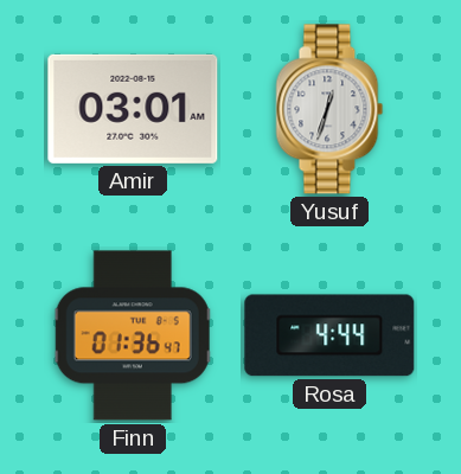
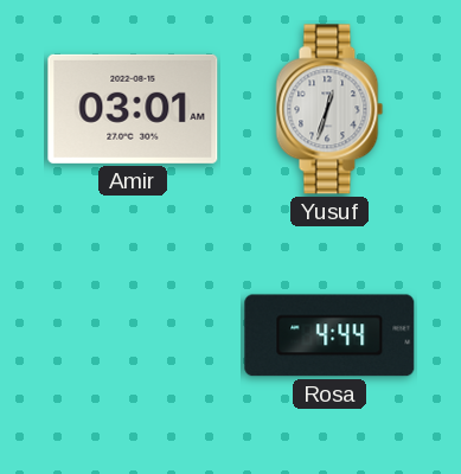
Finn: 01:36 -> none
